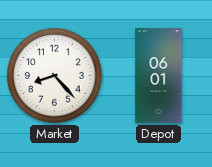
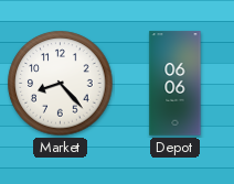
Depot: 06:01 -> 06:06
